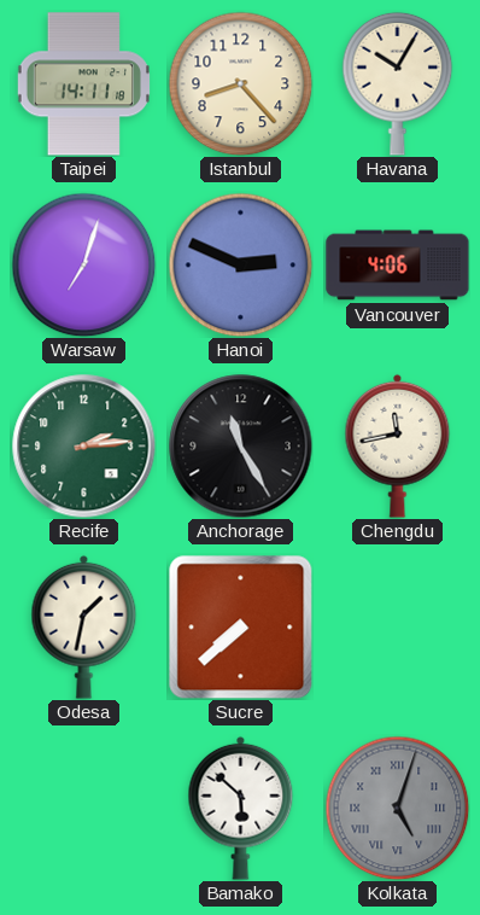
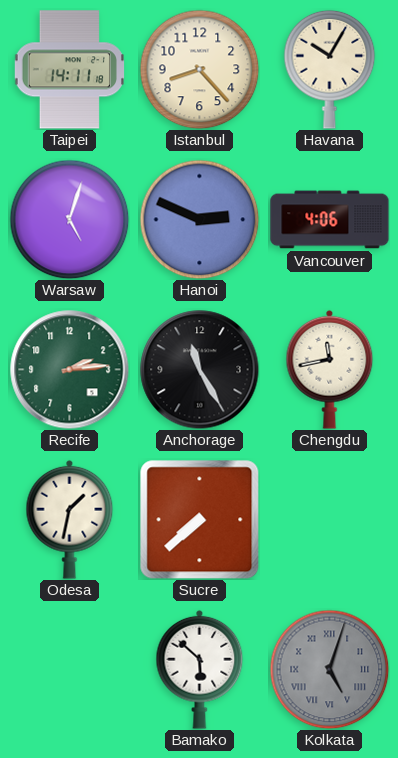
Warsaw: 7:03 -> 5:03
